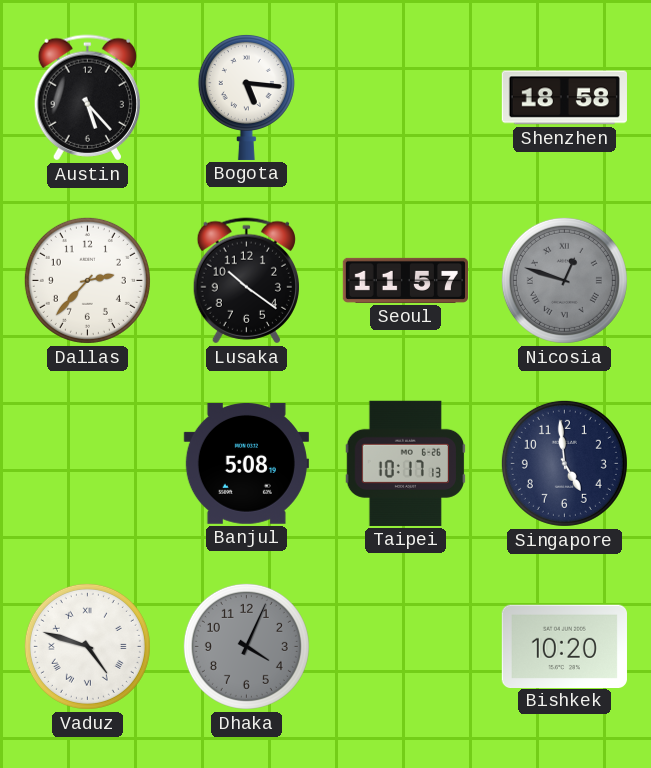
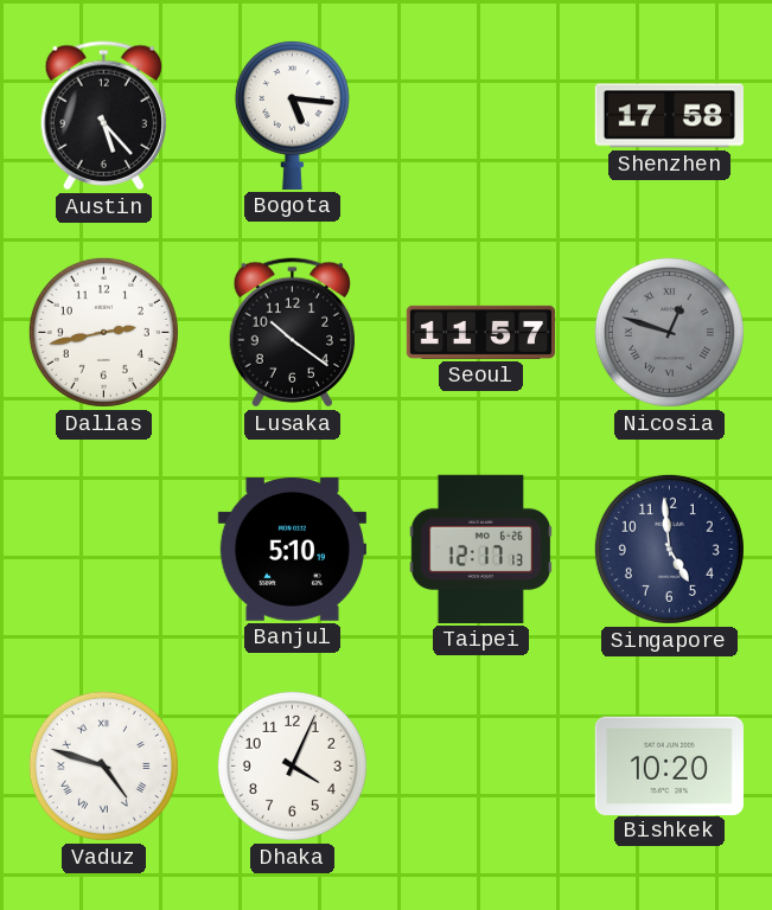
Shenzhen: 18:58 -> 17:58
Dallas: 2:37 -> 2:43
Banjul: 5:08 -> 5:10
Taipei: 10:17 -> 12:17
Dhaka dial: grey -> white
